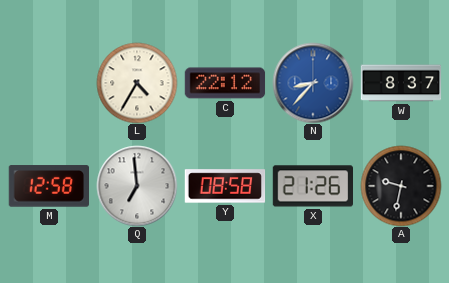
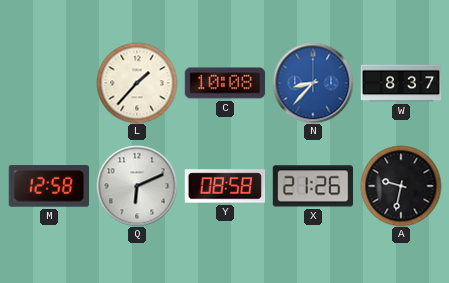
L: 4:35 -> 1:37
C: 22:12 -> 10:08
Q: 6:59 -> 6:11
